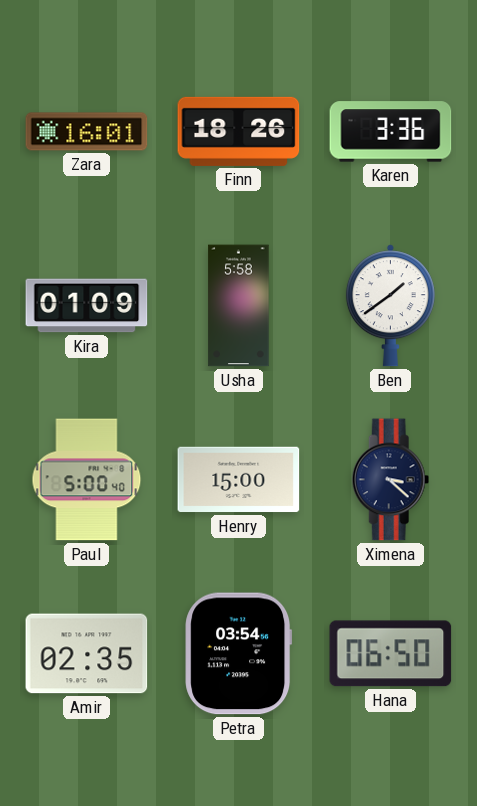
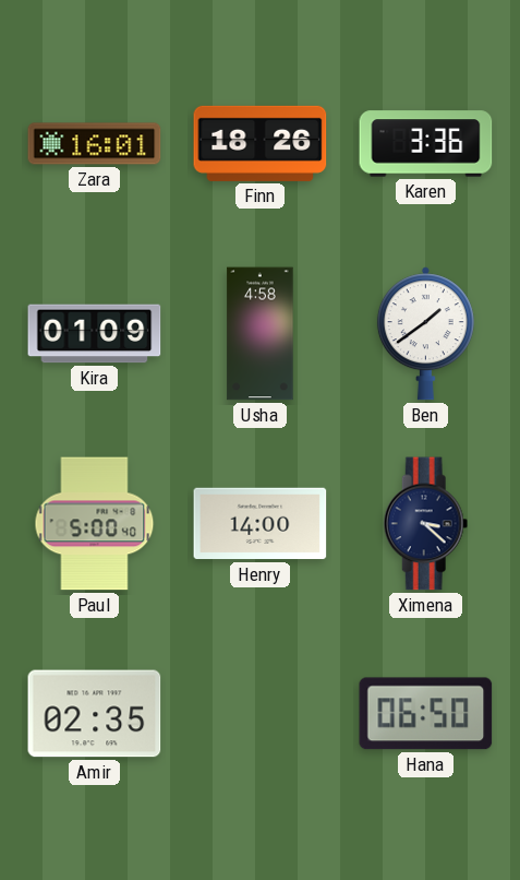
Usha: 5:58 -> 4:58
Henry: 15:00 -> 14:00
Petra: 03:54 -> none
